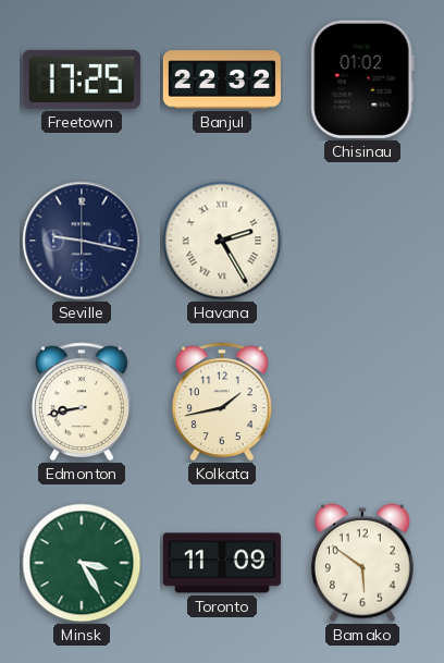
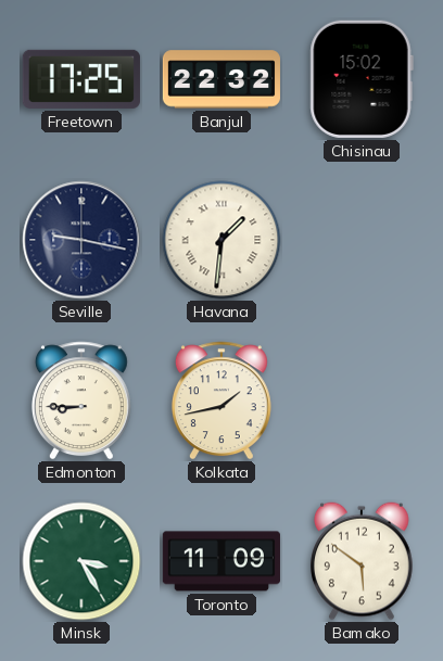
Chisinau: 01:02 -> 15:02
Havana: 2:25 -> 1:31
Edmonton: 8:43 -> 8:45
